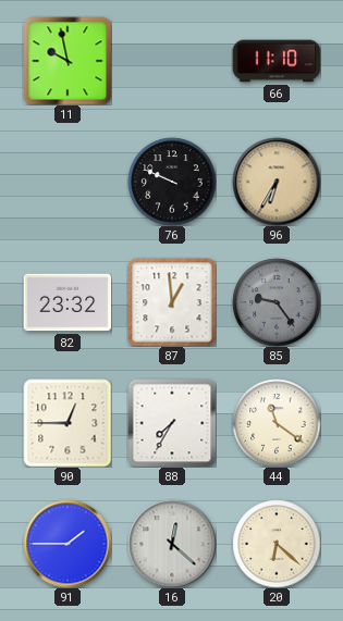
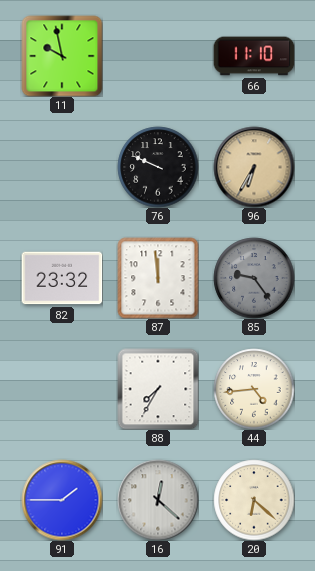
87: 12:59 -> 11:59
90: 12:45 -> none
44: 11:21 -> 4:44
